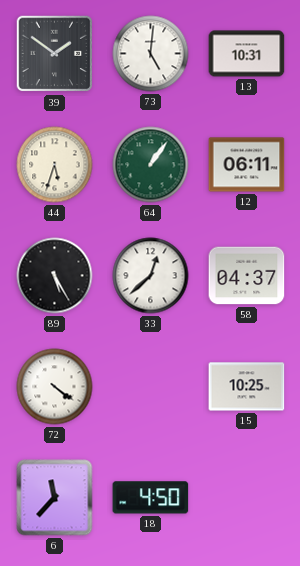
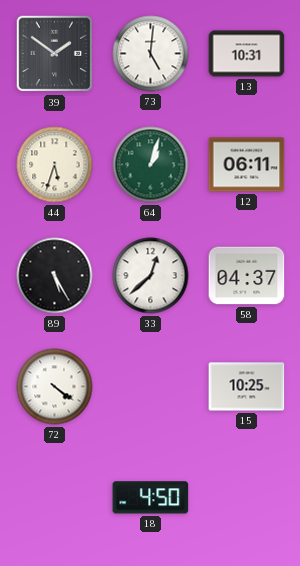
64: 1:06 -> 1:03
6: 11:37 -> none
